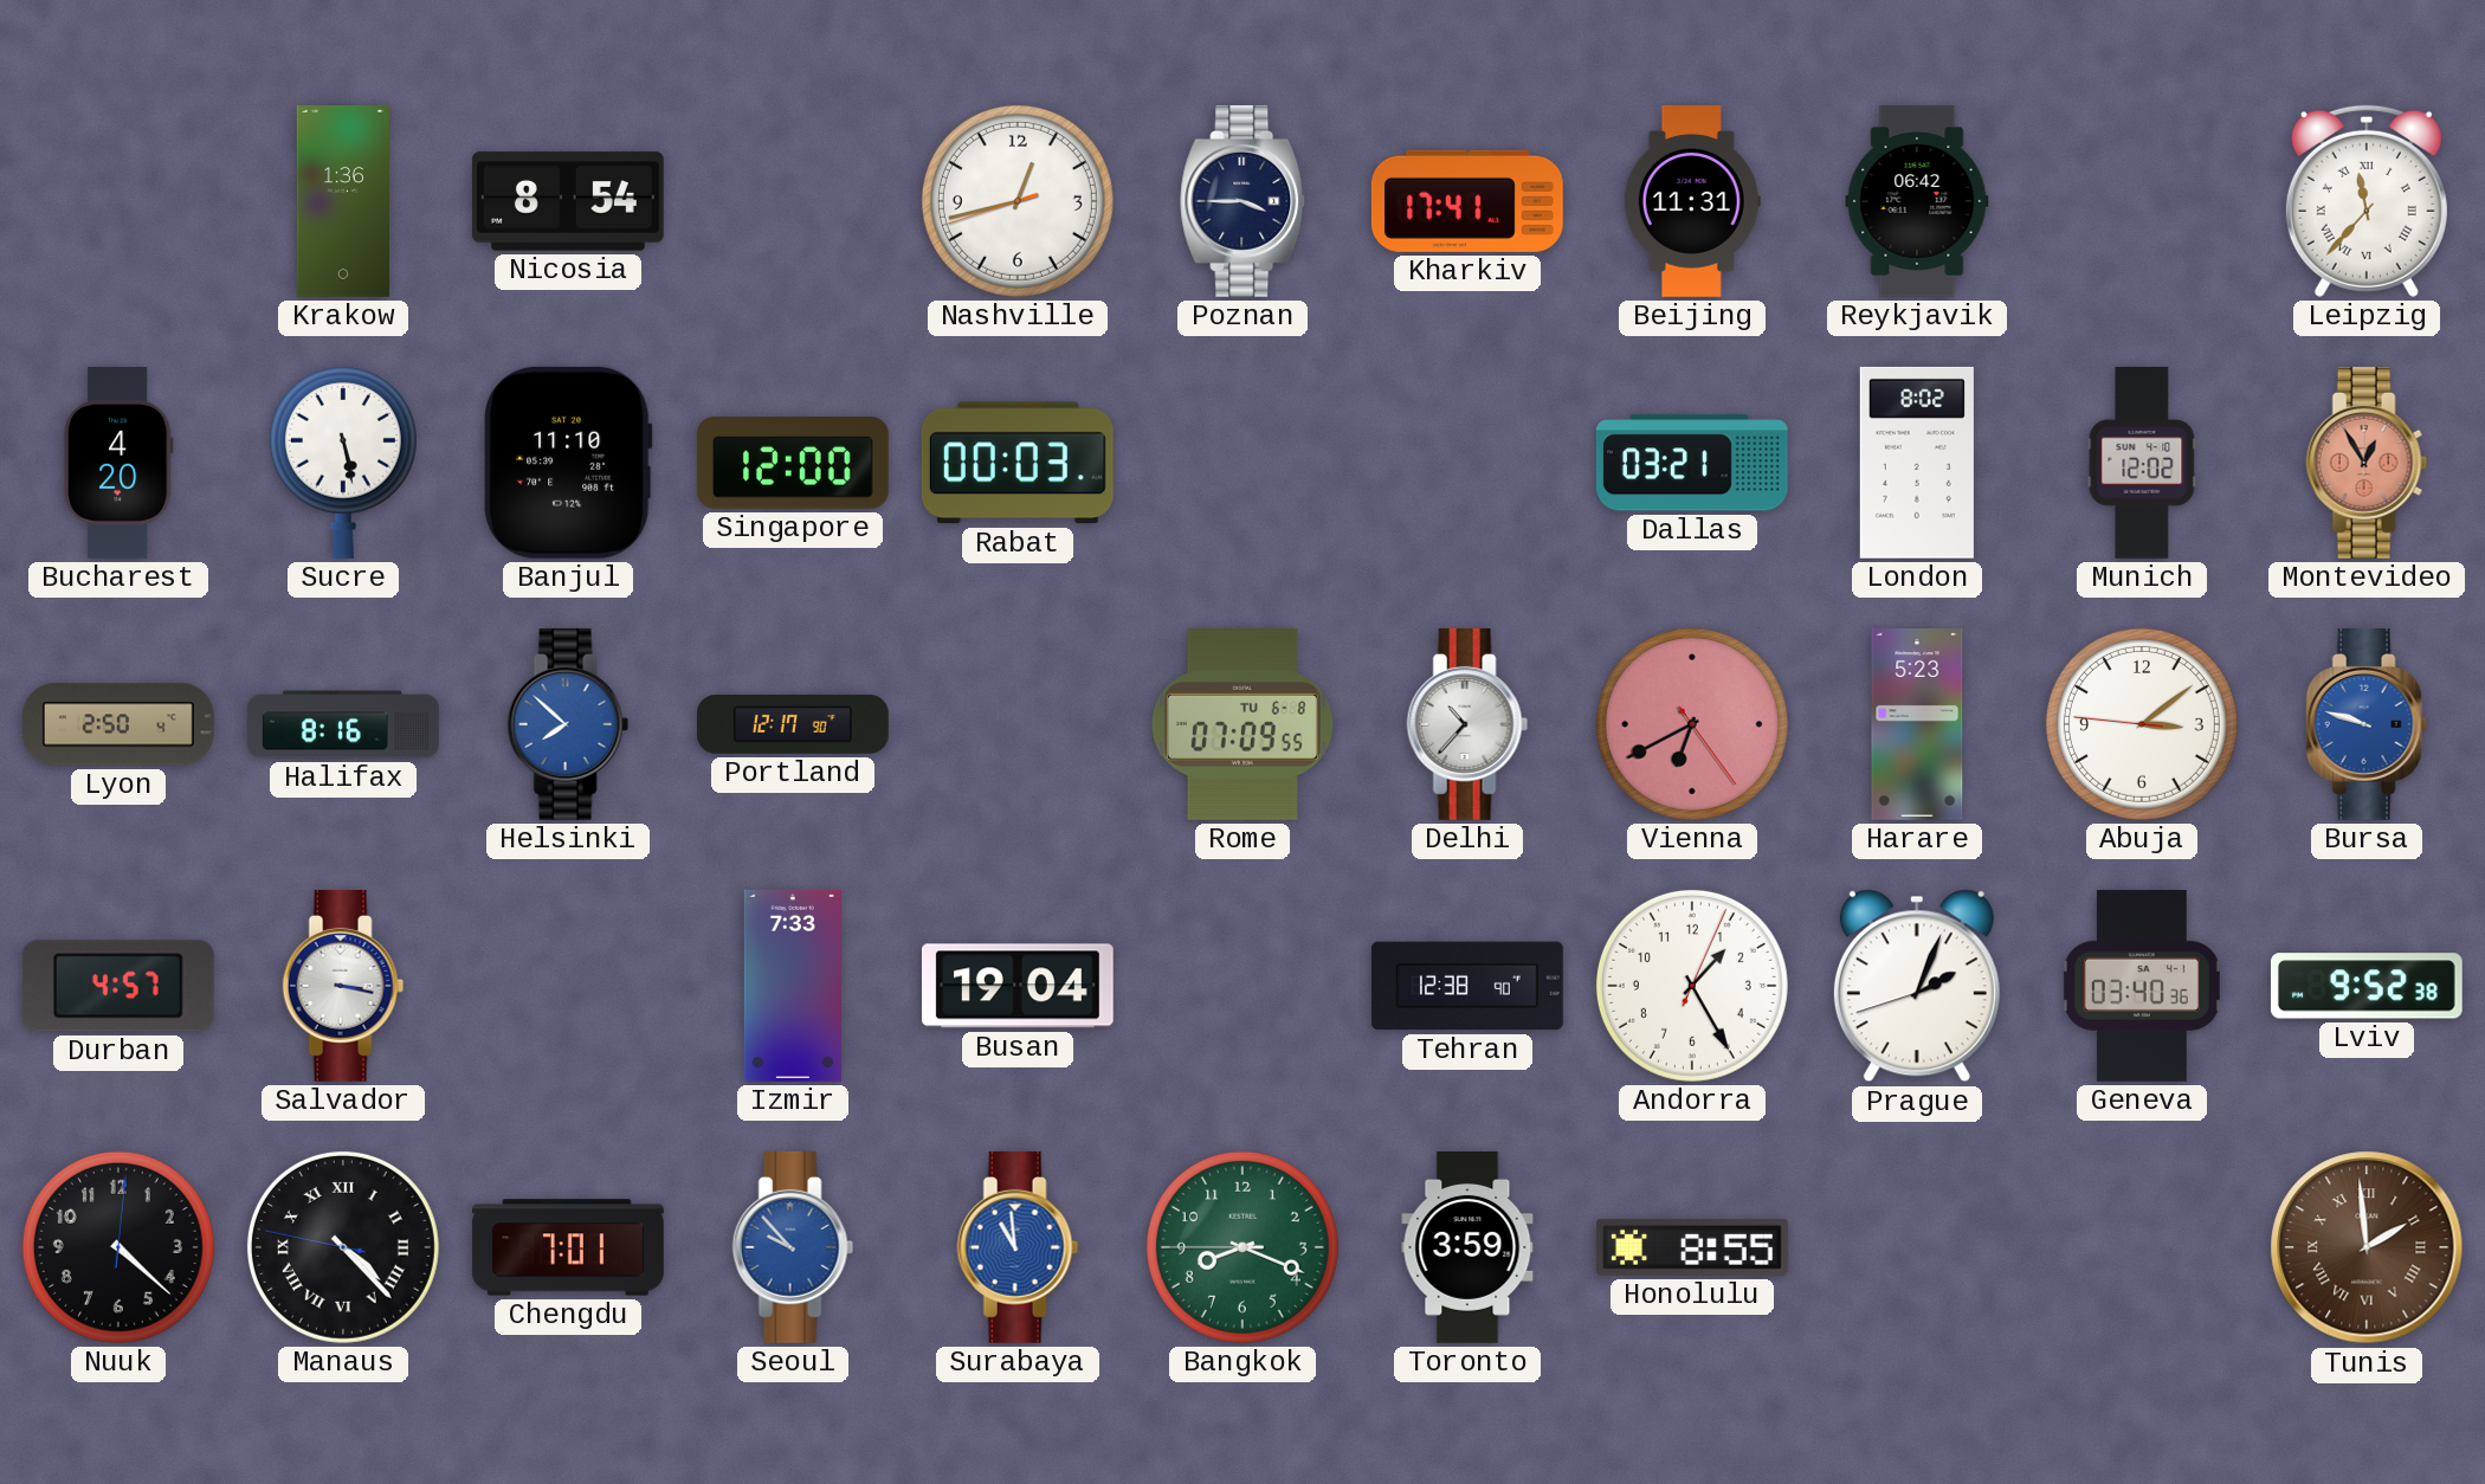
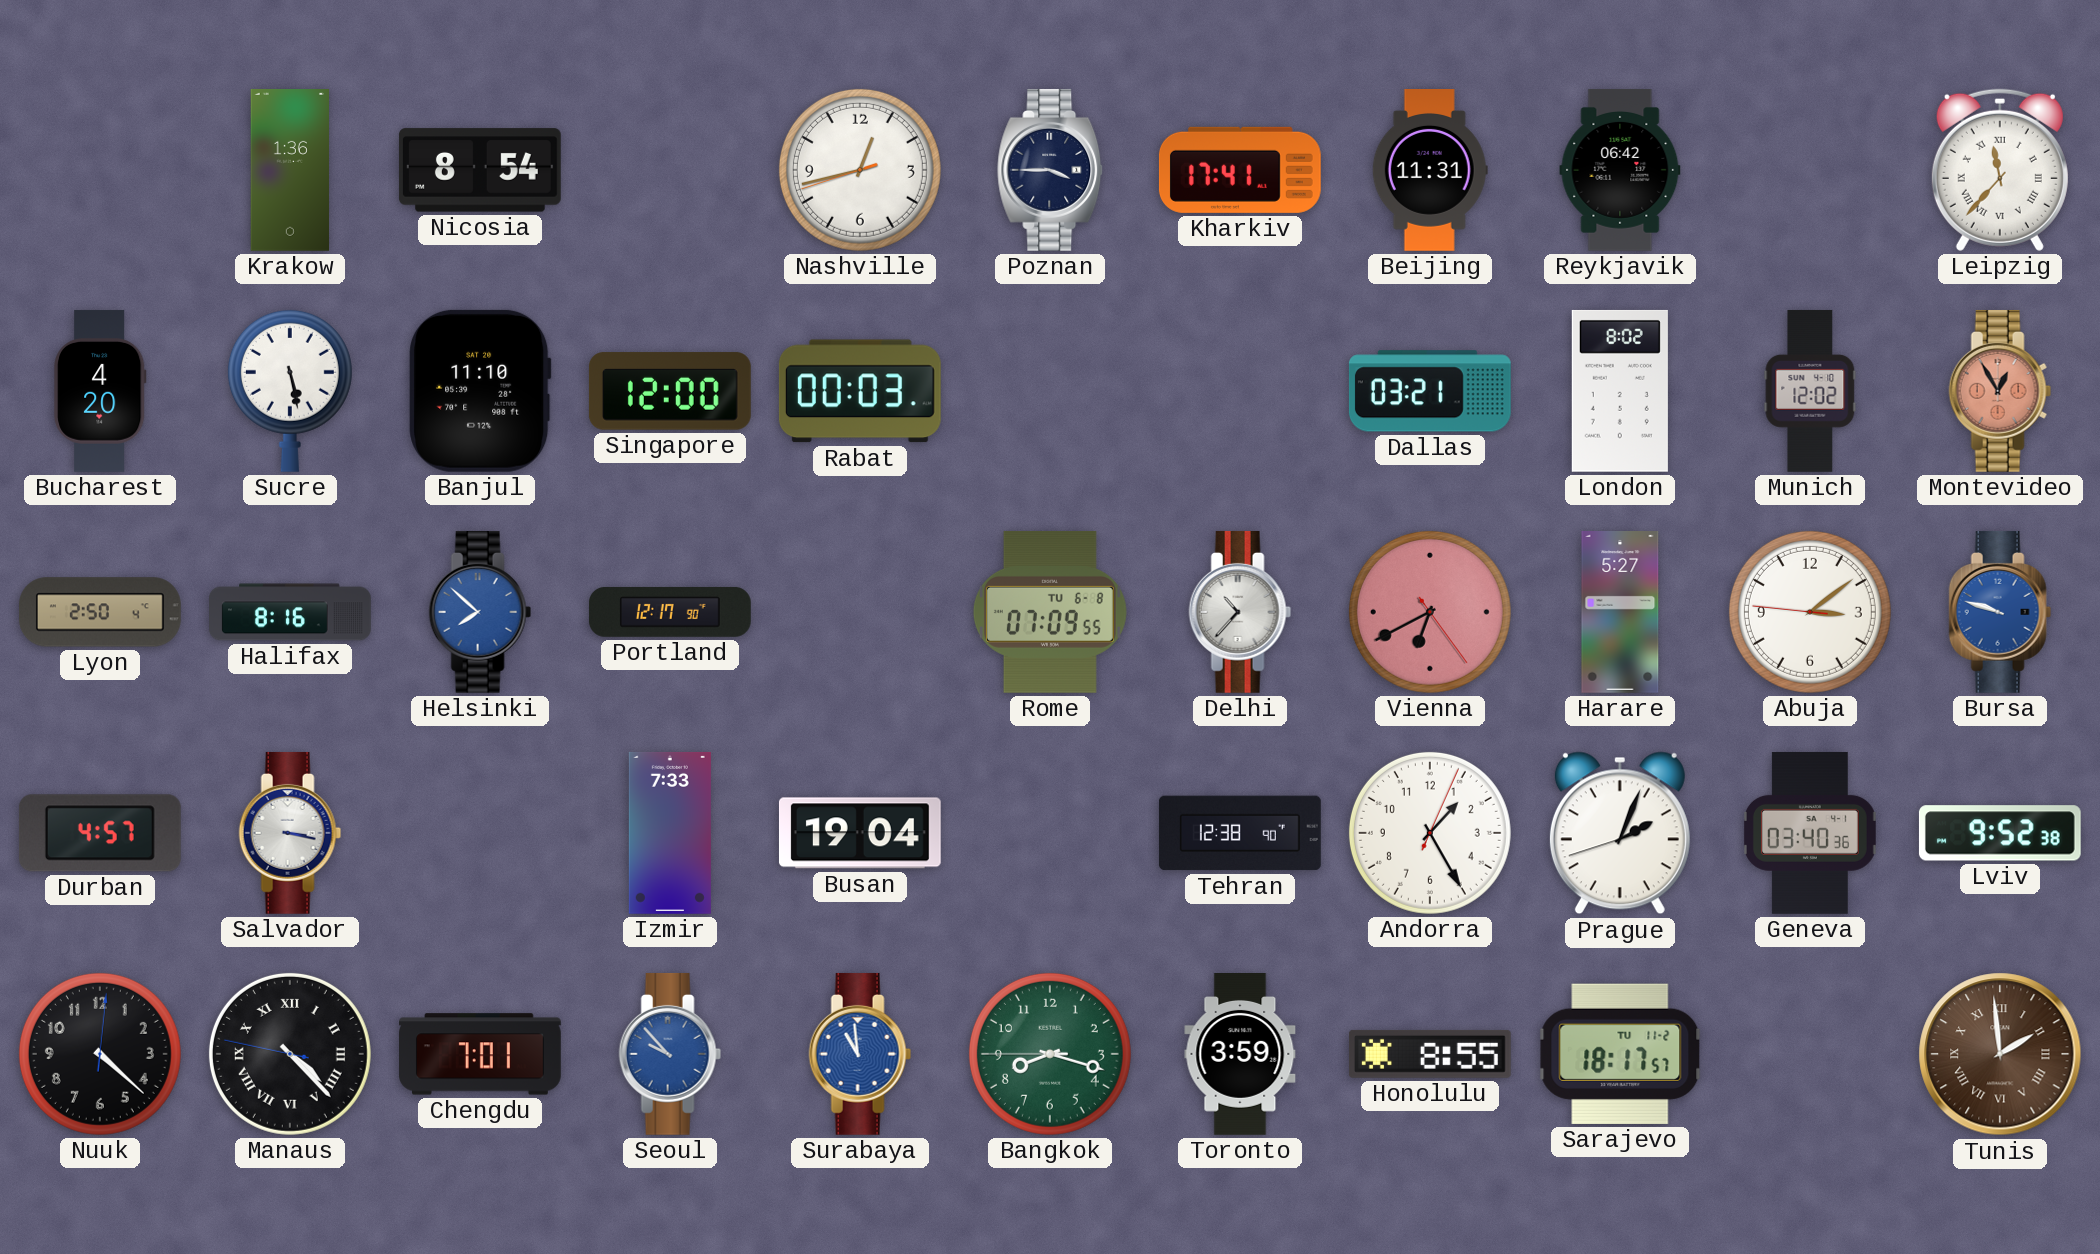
Harare: 5:23 -> 5:27
Bangkok: 8:18 -> 8:17
Sarajevo: none -> 18:17
